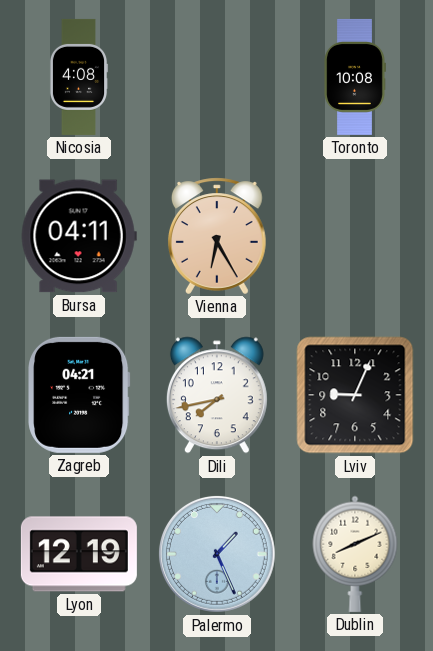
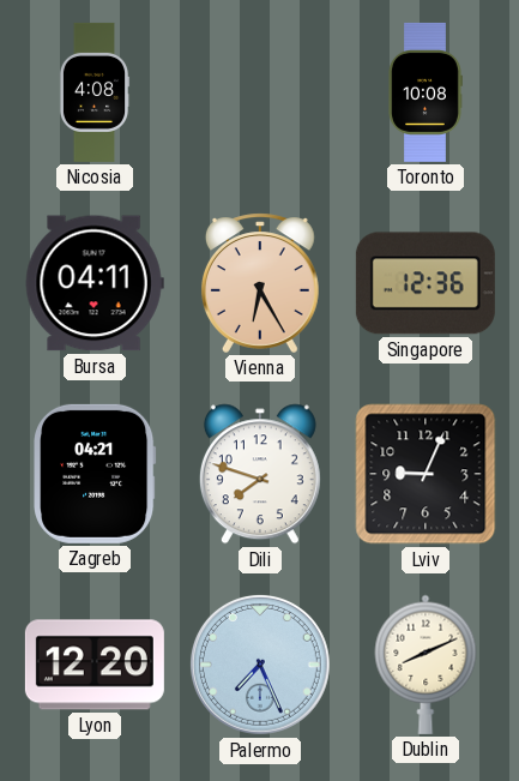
Singapore: none -> 12:36
Dili: 7:43 -> 7:48
Lyon: 12:19 -> 12:20
Palermo: 1:26 -> 7:26
